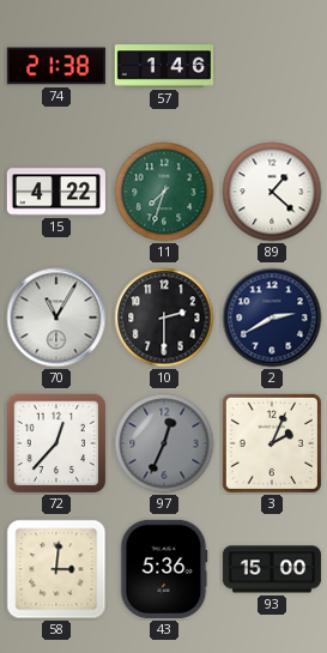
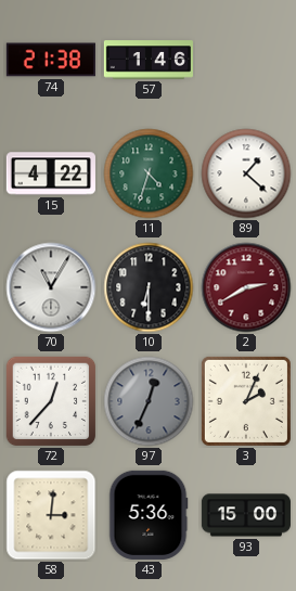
11: 7:33 -> 4:33
10: 2:30 -> 6:30
2 dial: navy -> burgundy
